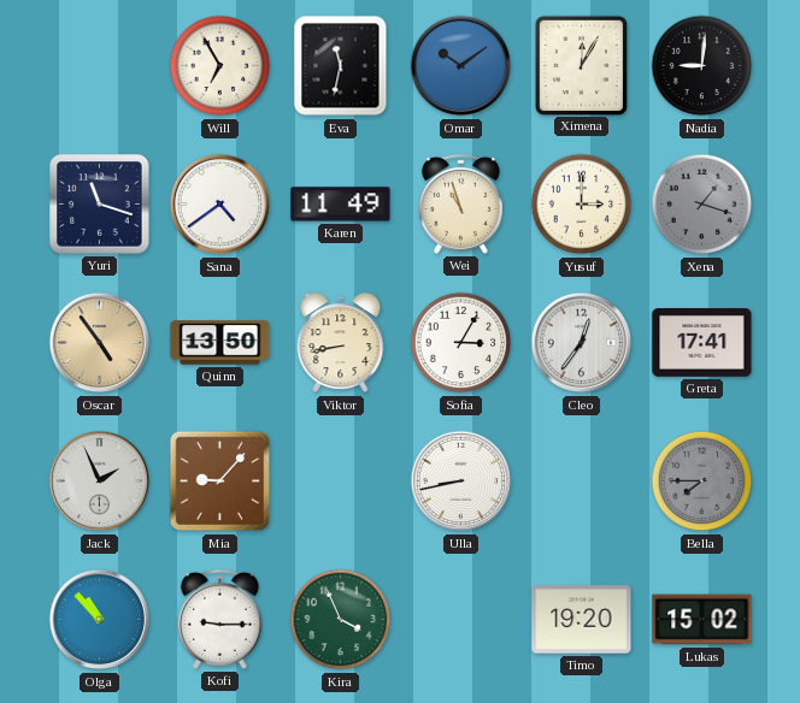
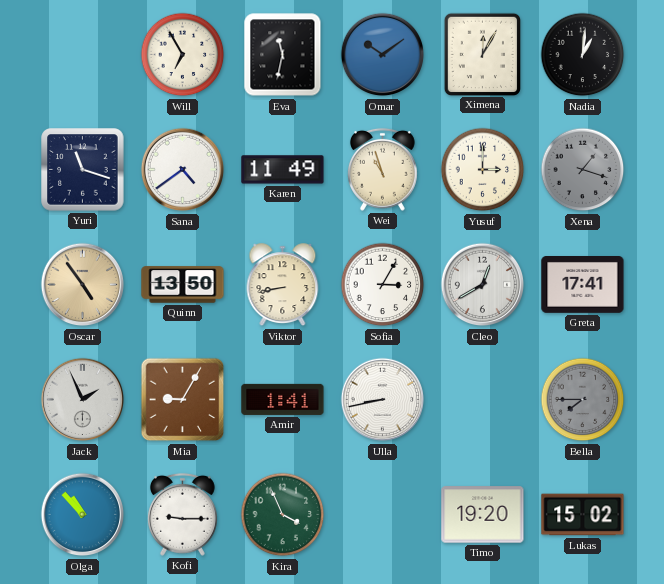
Nadia: 9:01 -> 1:01
Cleo: 12:36 -> 12:40
Mia: 9:07 -> 9:05
Amir: none -> 1:41
